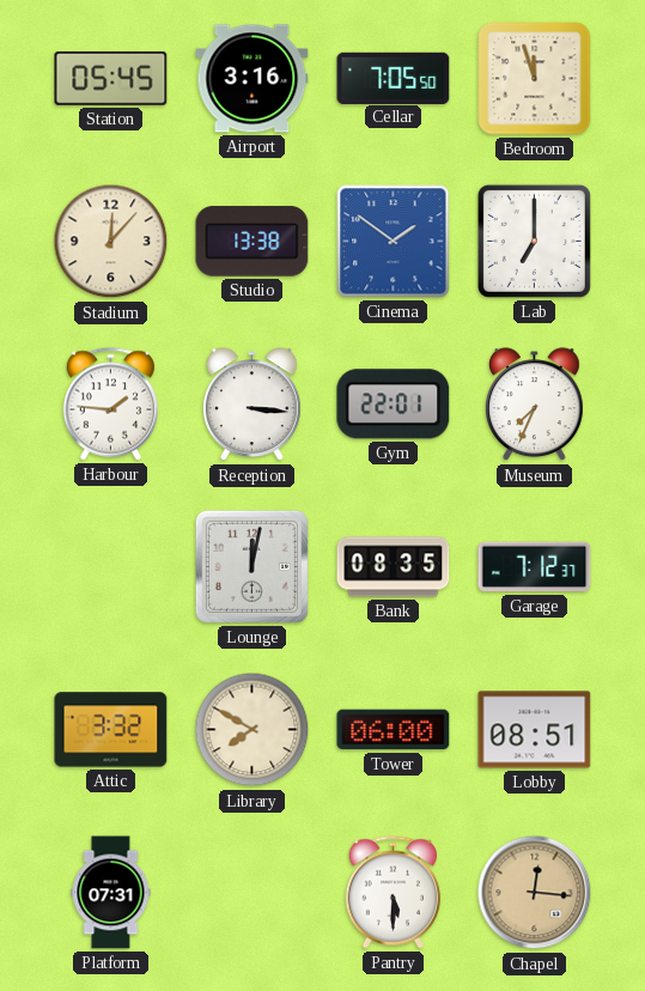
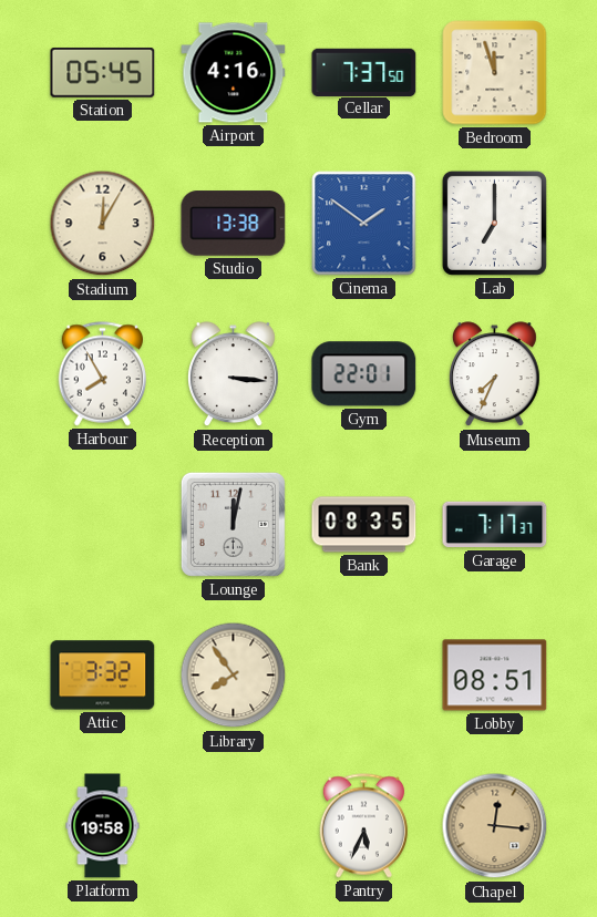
Airport: 3:16 -> 4:16
Cellar: 7:05 -> 7:37
Stadium: 12:07 -> 12:05
Harbour: 1:46 -> 7:55
Garage: 7:12 -> 7:17
Library: 7:50 -> 7:54
Tower: 06:00 -> none
Platform: 07:31 -> 19:58
Pantry: 5:30 -> 5:34
